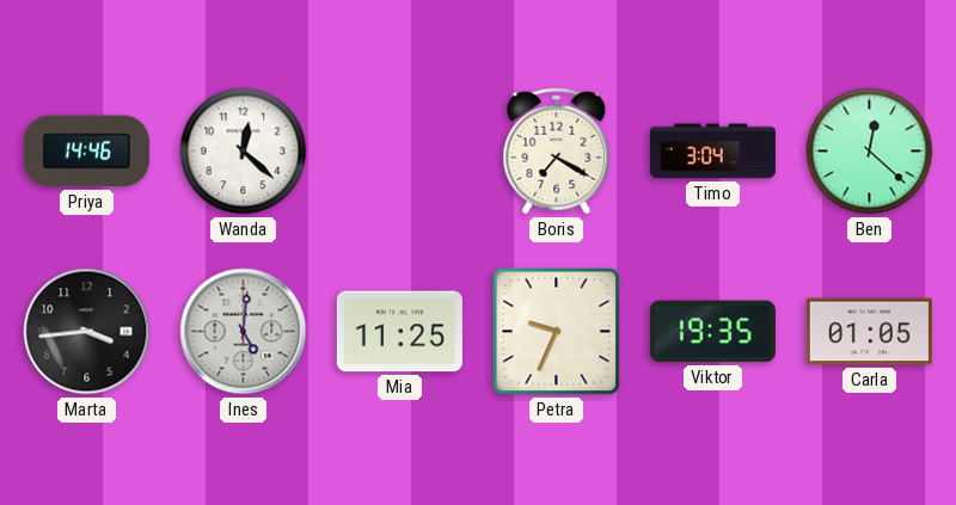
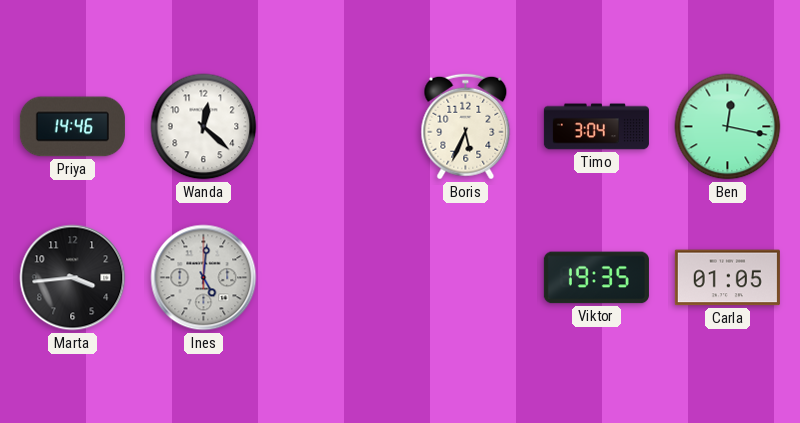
Boris: 7:20 -> 5:34
Ben: 12:22 -> 12:17
Mia: 11:25 -> none
Petra: 9:34 -> none
